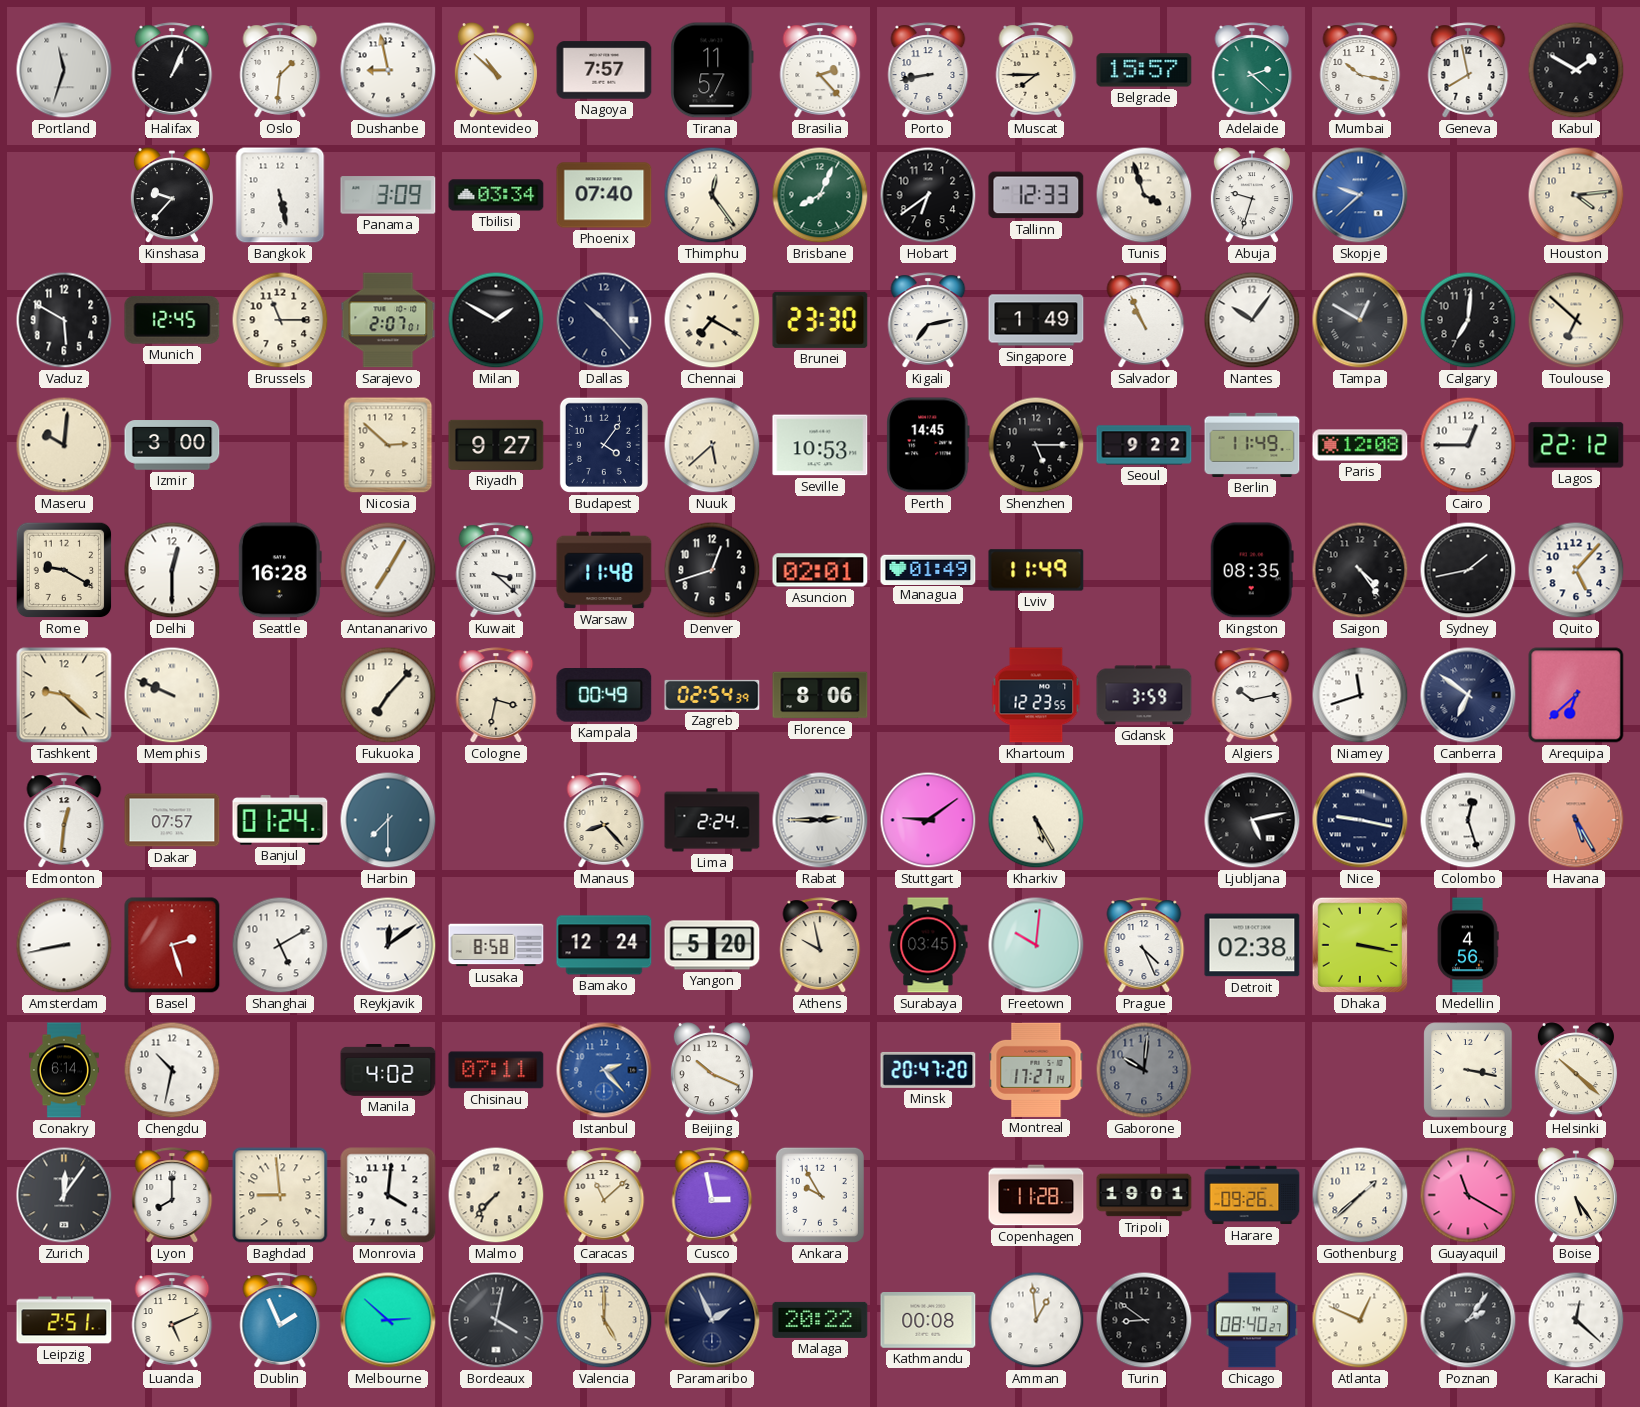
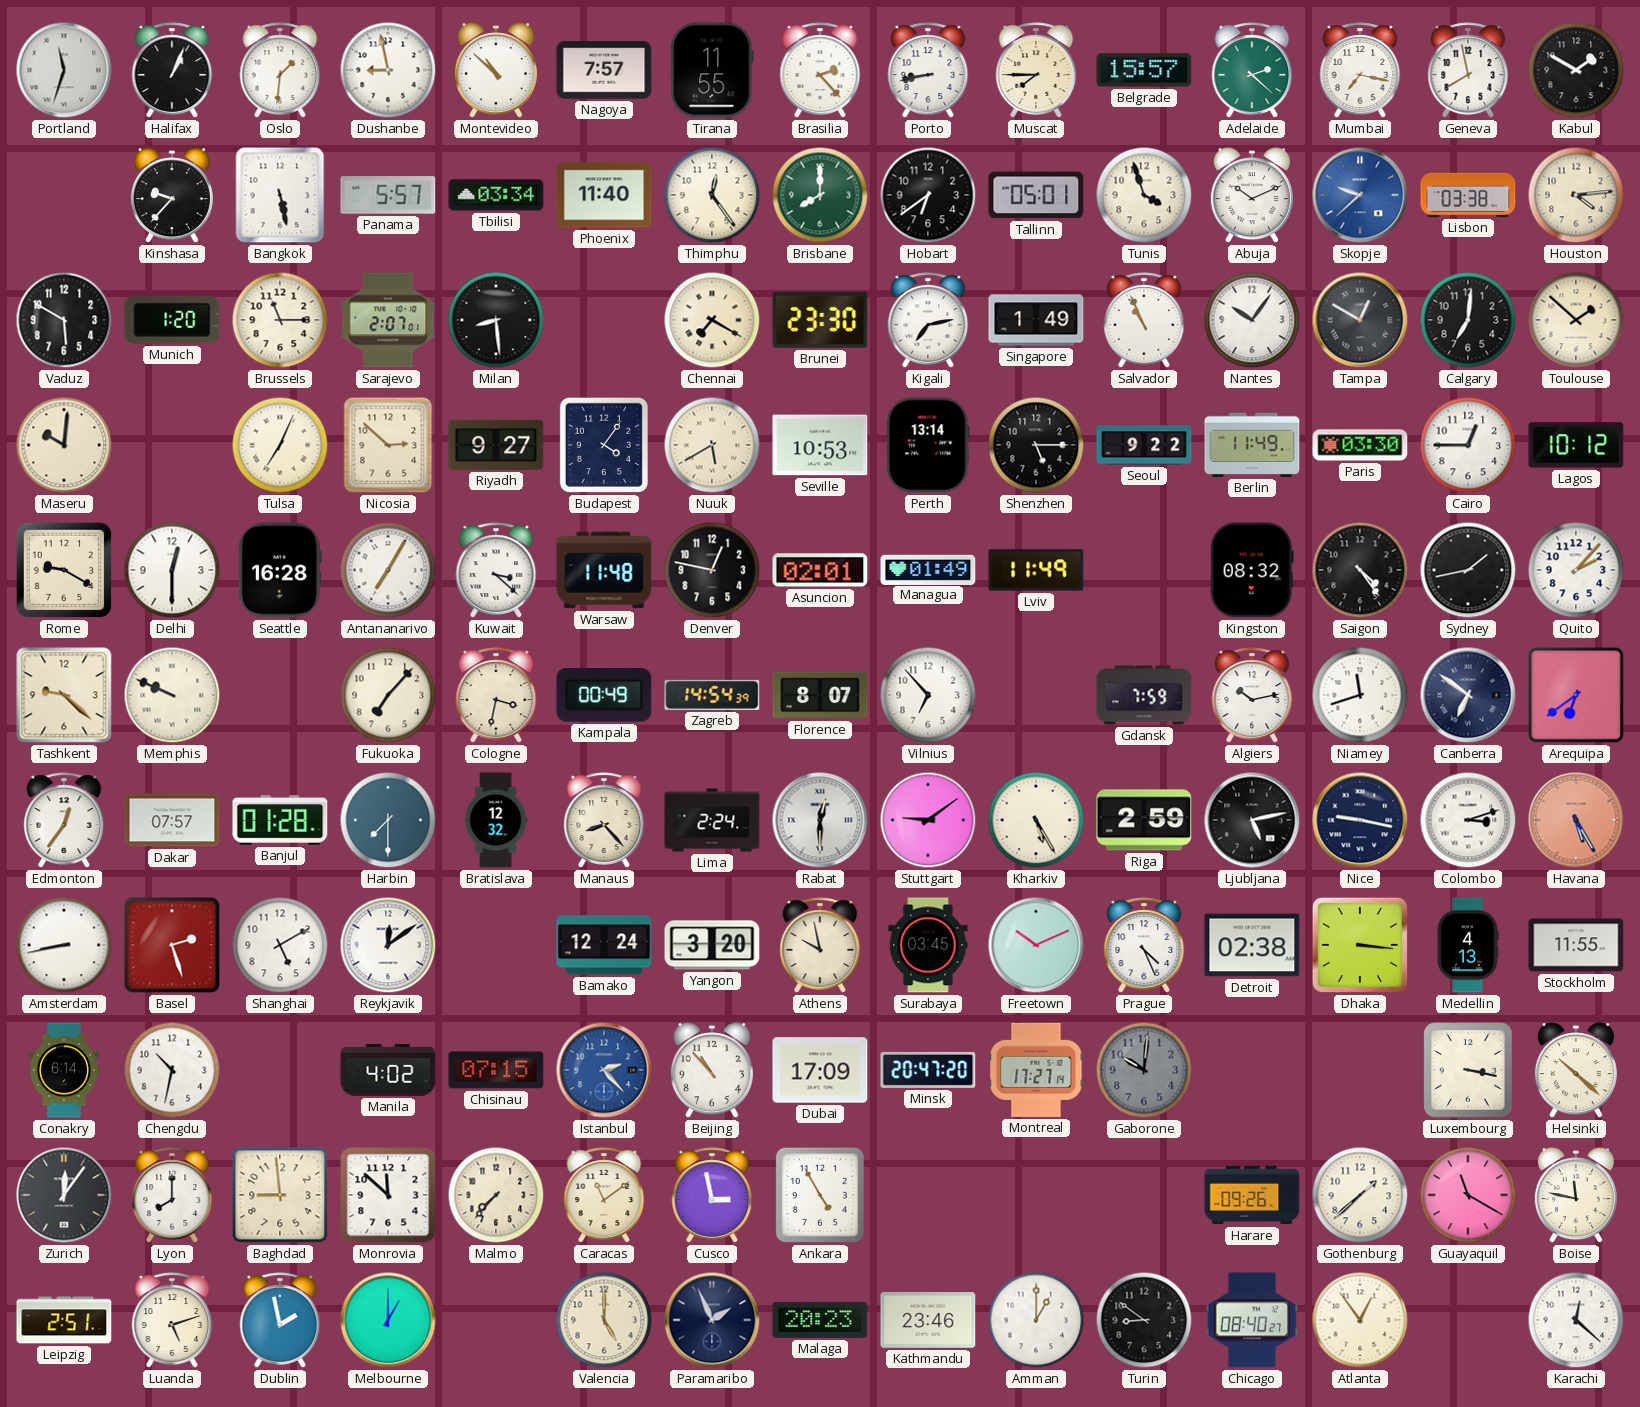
Tirana: 11:57 -> 11:55
Mumbai: 10:17 -> 7:17
Panama: 3:09 -> 5:57
Phoenix: 07:40 -> 11:40
Brisbane: 8:04 -> 8:00
Tallinn: 12:33 -> 05:01
Abuja: 9:33 -> 10:11
Lisbon: none -> 03:38
Munich: 12:45 -> 1:20
Milan: 1:50 -> 8:29
Dallas: 10:23 -> none
Toulouse: 6:52 -> 1:52
Izmir: 3:00 -> none
Tulsa: none -> 7:04
Nuuk: 5:38 -> 5:40
Perth: 14:45 -> 13:14
Paris: 12:08 -> 03:30
Lagos: 22:12 -> 10:12
Denver: 12:42 -> 12:47
Kingston: 08:35 -> 08:32
Quito: 5:07 -> 2:07
Zagreb: 02:54 -> 14:54
Florence: 8:06 -> 8:07
Vilnius: none -> 6:53
Khartoum: 12:23 -> none
Gdansk: 3:59 -> 7:59
Arequipa: 6:38 -> 6:39
Edmonton: 12:31 -> 12:36
Banjul: 01:24 -> 01:28
Bratislava: none -> 12:32
Rabat: 2:45 -> 12:30
Riga: none -> 2:59
Colombo: 12:27 -> 3:12
Lusaka: 8:58 -> none
Yangon: 5:20 -> 3:20
Freetown: 10:01 -> 10:11
Dhaka: 3:17 -> 3:16
Medellin: 4:56 -> 4:13
Stockholm: none -> 11:55
Chisinau: 07:11 -> 07:15
Beijing: 10:19 -> 10:53
Dubai: none -> 17:09
Monrovia: 4:01 -> 11:52
Caracas: 11:08 -> 11:09
Ankara: 9:55 -> 4:55
Copenhagen: 11:28 -> none
Tripoli: 19:01 -> none
Boise: 5:24 -> 11:47
Luanda: 5:11 -> 5:12
Dublin: 1:56 -> 1:58
Melbourne: 2:52 -> 1:00
Bordeaux: 4:02 -> none
Malaga: 20:22 -> 20:23
Kathmandu: 00:08 -> 23:46
Amman: 12:59 -> 1:00
Atlanta: 12:49 -> 12:54
Poznan: 2:06 -> none
